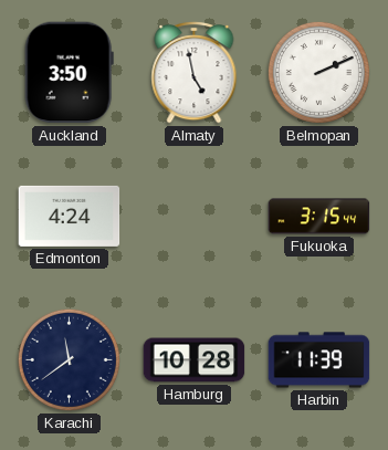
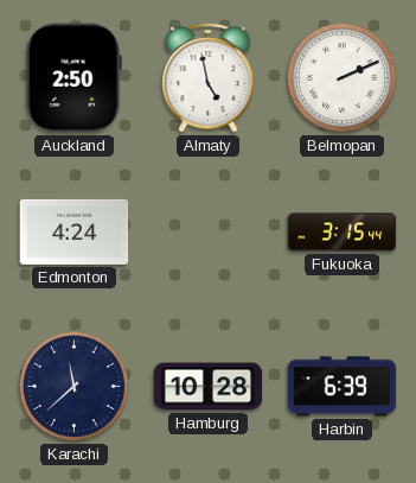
Auckland: 3:50 -> 2:50
Karachi: 11:39 -> 11:38
Harbin: 11:39 -> 6:39
